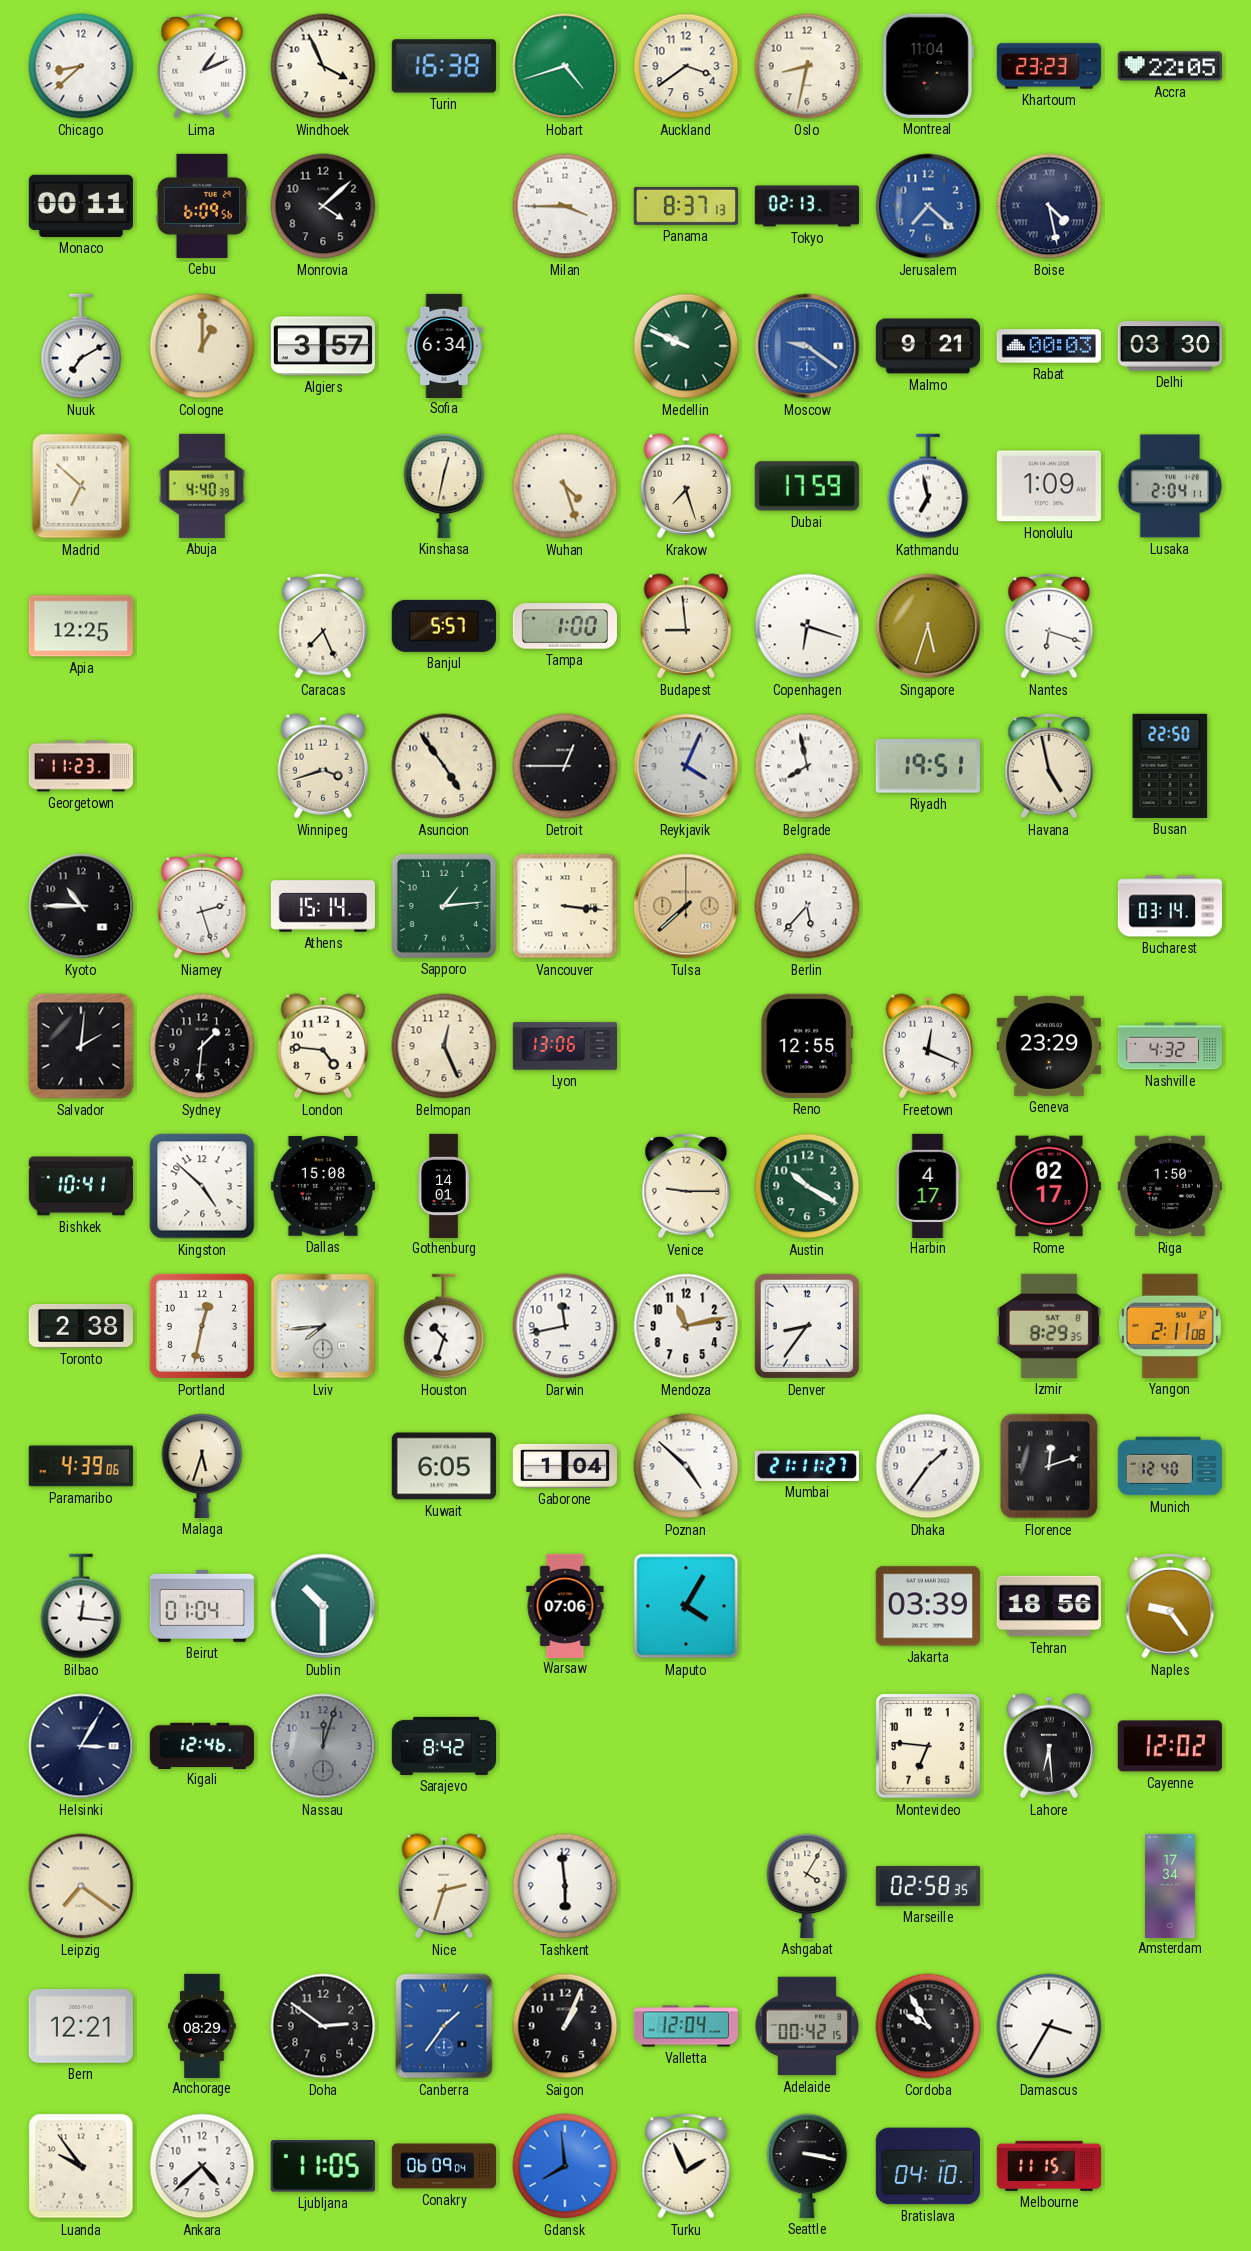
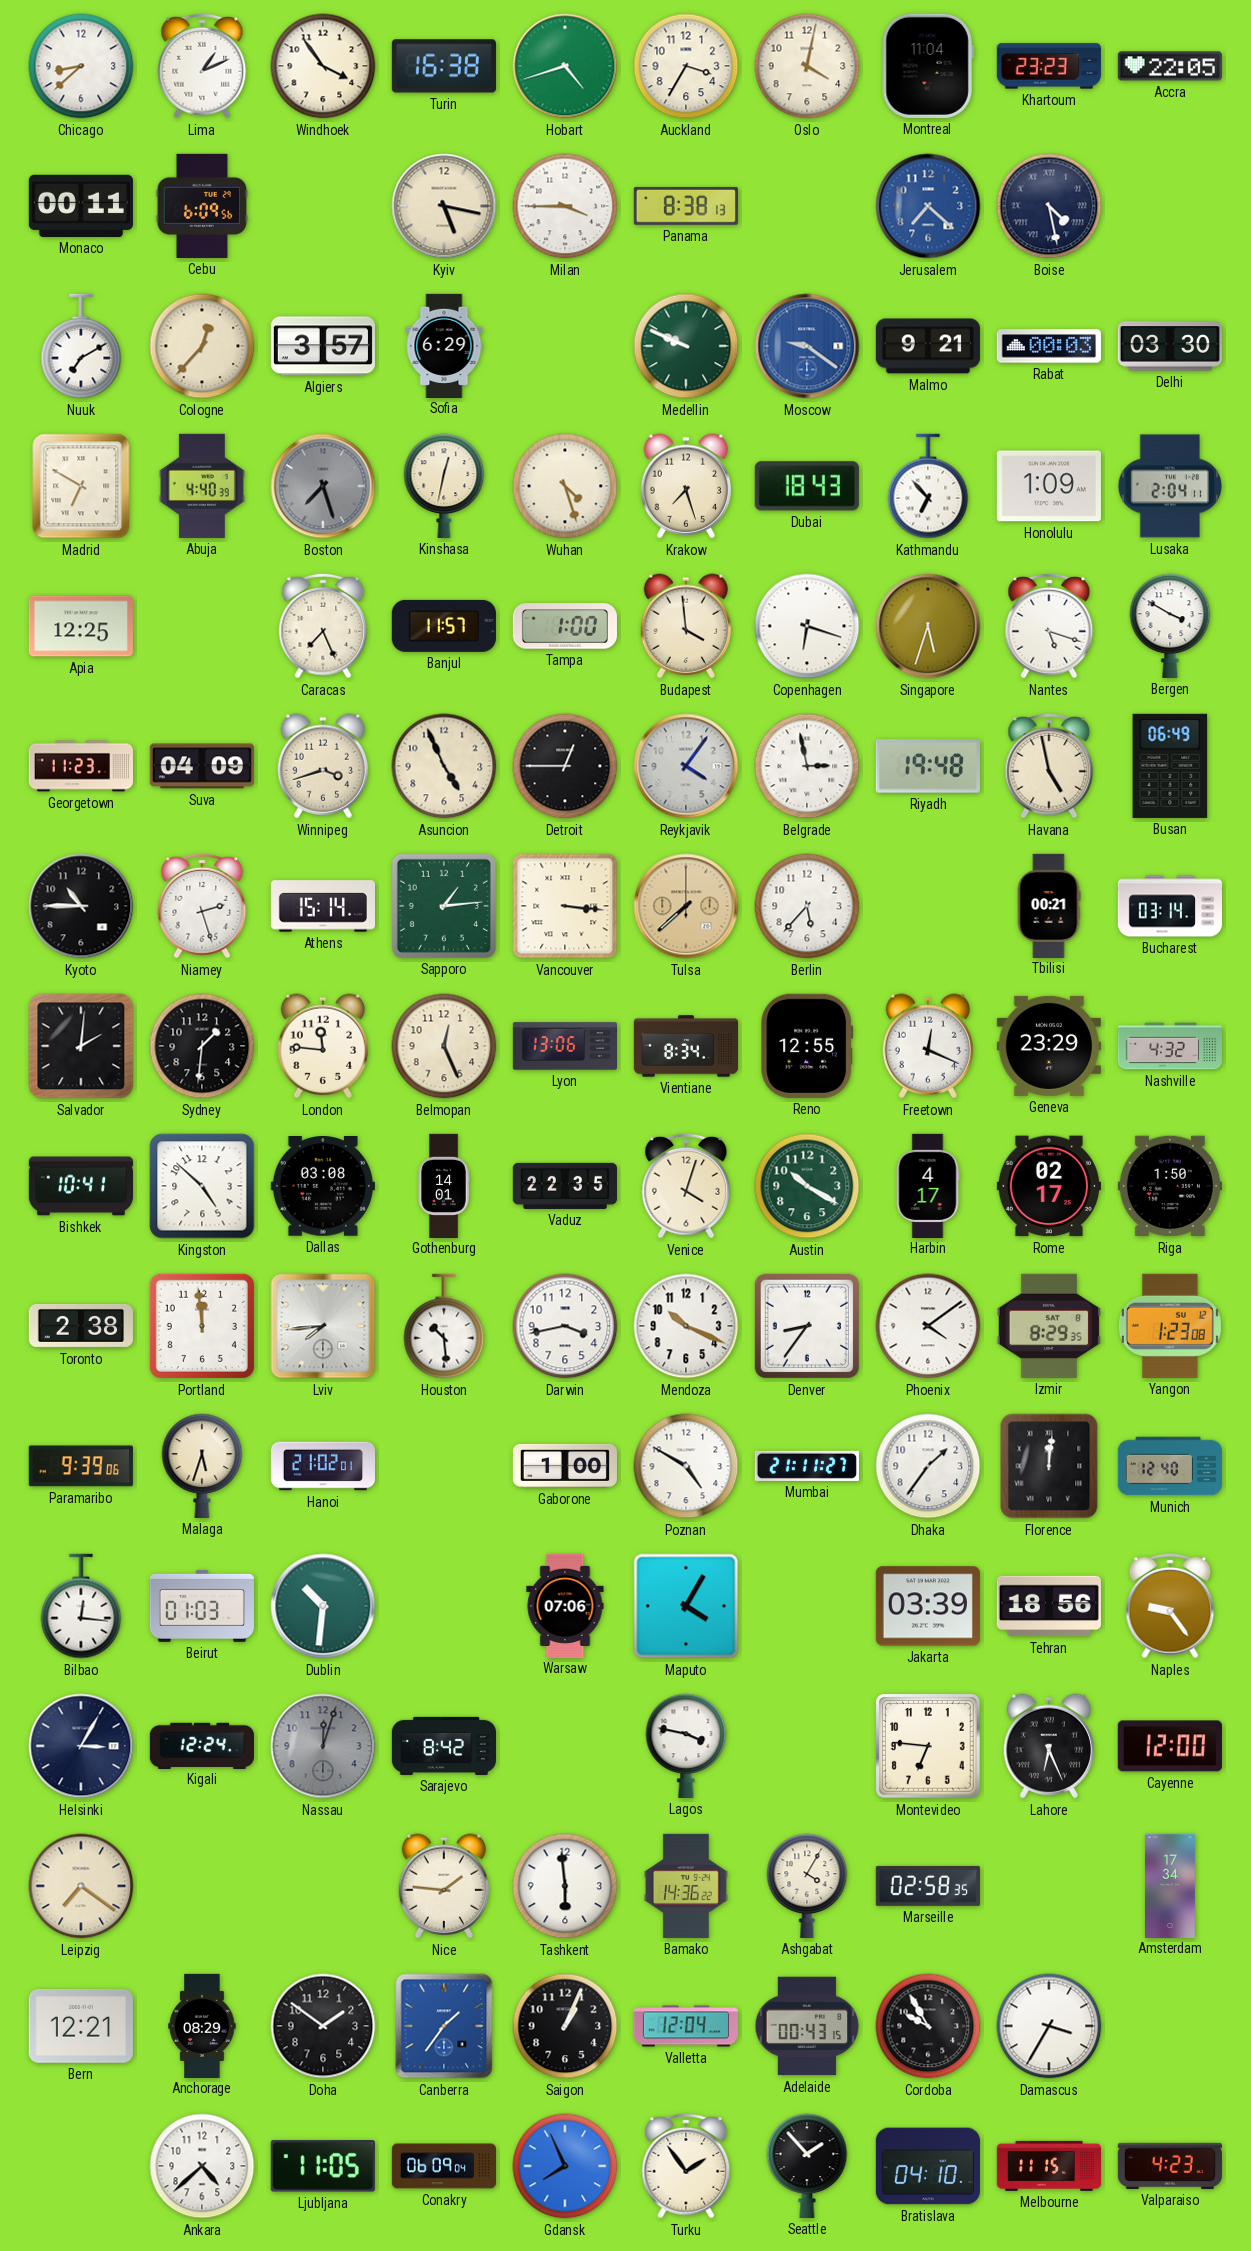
Windhoek: 3:56 -> 3:54
Auckland: 3:39 -> 3:35
Oslo: 8:32 -> 4:02
Monrovia: 4:08 -> none
Kyiv: none -> 5:17
Panama: 8:37 -> 8:38
Tokyo: 02:13 -> none
Cologne: 1:00 -> 12:37
Sofia: 6:34 -> 6:29
Madrid: 6:52 -> 6:50
Boston: none -> 7:27
Dubai: 17:59 -> 18:43
Kathmandu: 6:58 -> 6:53
Banjul: 5:57 -> 11:57
Budapest: 8:59 -> 3:59
Nantes: 6:18 -> 5:18
Bergen: none -> 3:50
Suva: none -> 04:09
Asuncion: 4:54 -> 4:56
Reykjavik: 4:04 -> 4:06
Belgrade: 7:58 -> 2:58
Riyadh: 19:51 -> 19:48
Busan: 22:50 -> 06:49
Tbilisi: none -> 00:21
London: 4:46 -> 11:46
Vientiane: none -> 8:34
Dallas: 15:08 -> 03:08
Vaduz: none -> 22:35
Venice: 9:15 -> 4:03
Portland: 12:32 -> 11:59
Houston: 10:33 -> 10:29
Darwin: 11:43 -> 3:43
Mendoza: 11:13 -> 10:19
Phoenix: none -> 4:09
Yangon: 2:11 -> 1:23
Paramaribo: 4:39 -> 9:39
Hanoi: none -> 21:02
Kuwait: 6:05 -> none
Gaborone: 1:04 -> 1:00
Poznan: 4:52 -> 4:50
Florence: 12:12 -> 12:01
Beirut: 01:04 -> 01:03
Dublin: 10:30 -> 10:31
Kigali: 12:46 -> 12:24
Lagos: none -> 3:47
Lahore: 6:29 -> 6:26
Cayenne: 12:02 -> 12:00
Nice: 2:33 -> 1:46
Bamako: none -> 14:36
Doha: 2:51 -> 1:51
Adelaide: 00:42 -> 00:43
Luanda: 9:54 -> none
Gdansk: 7:59 -> 7:56
Turku: 1:56 -> 1:54
Seattle: 3:17 -> 1:53
Valparaiso: none -> 4:23
